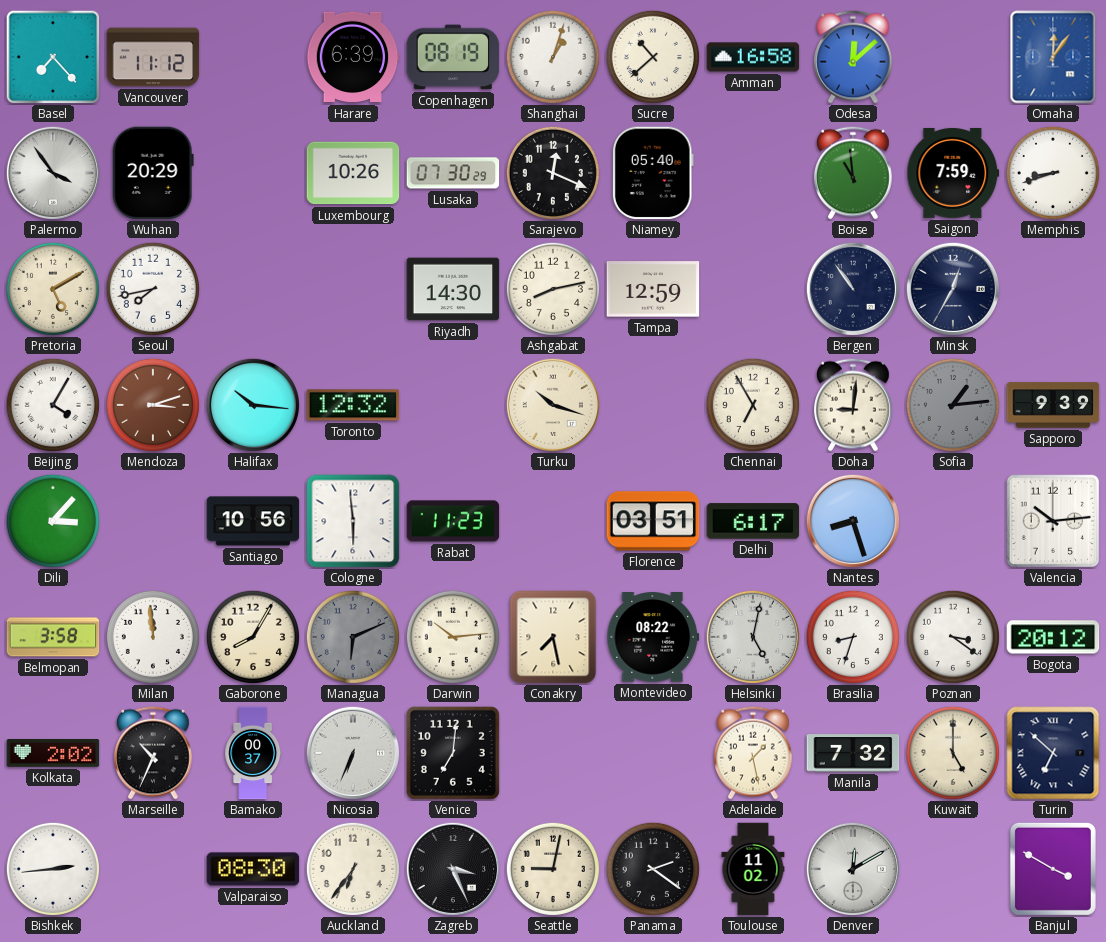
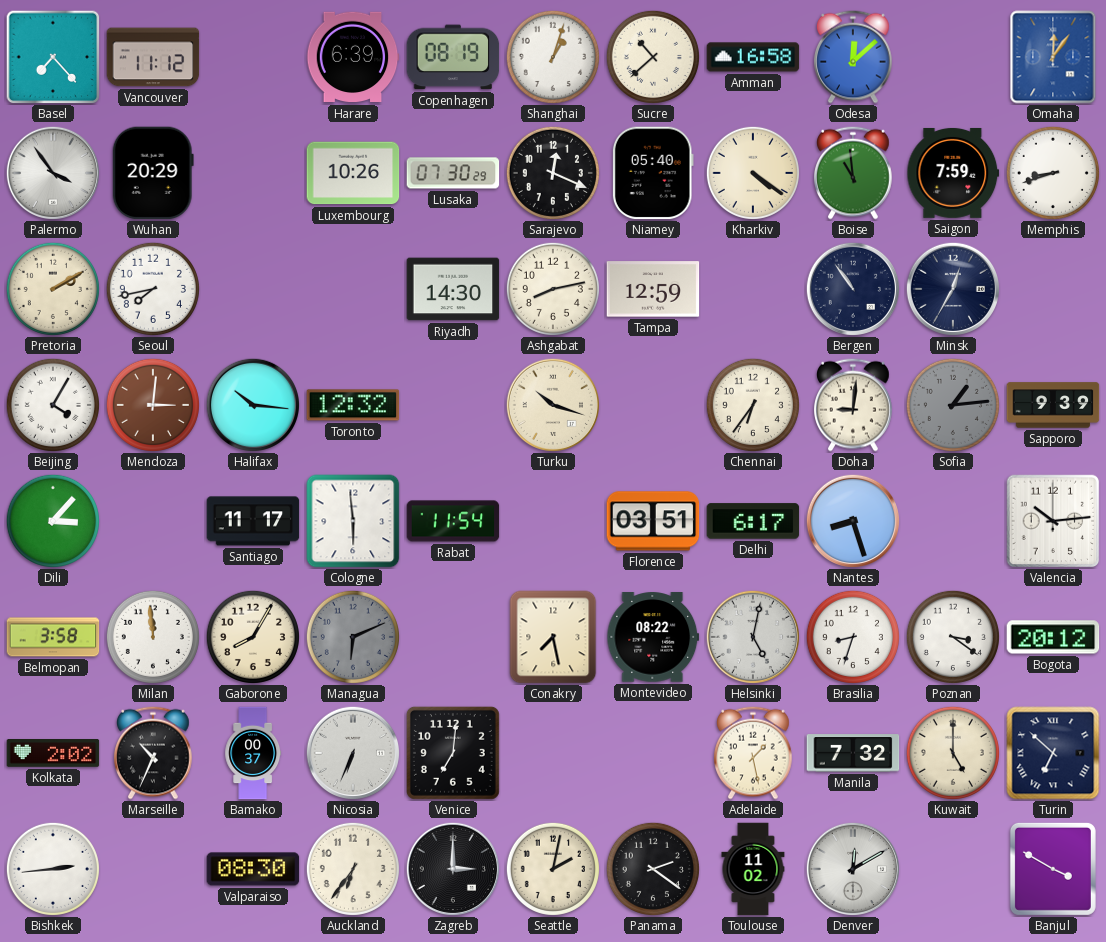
Kharkiv: none -> 4:21
Pretoria: 5:10 -> 2:10
Mendoza: 3:12 -> 3:01
Chennai: 6:55 -> 6:36
Santiago: 10:56 -> 11:17
Rabat: 11:23 -> 11:54
Darwin: 10:14 -> none
Zagreb: 3:26 -> 3:00
Seattle: 9:02 -> 2:02
